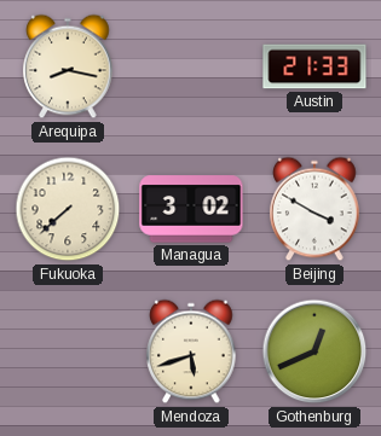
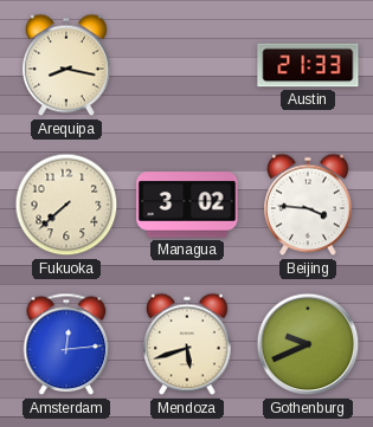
Beijing: 3:50 -> 3:46
Amsterdam: none -> 12:14
Gothenburg: 12:41 -> 9:41
